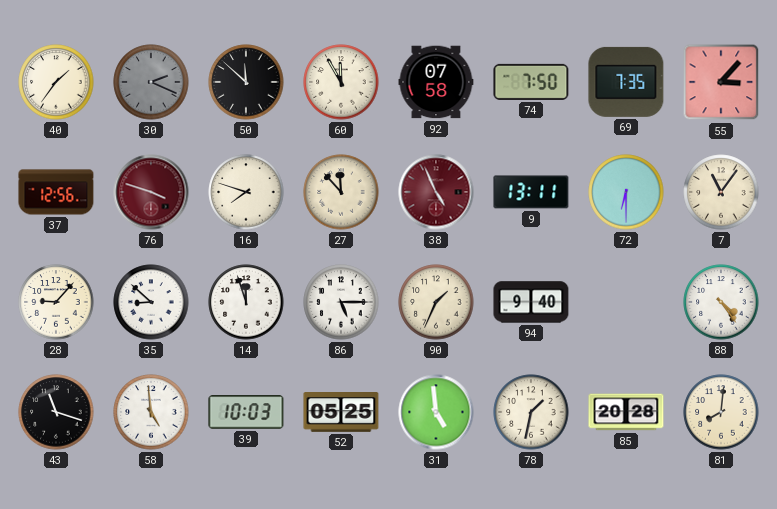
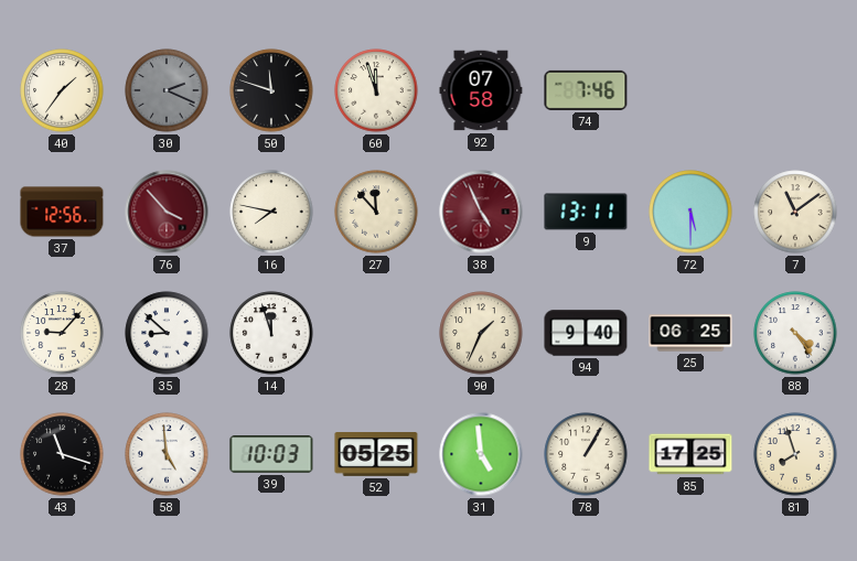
50: 11:52 -> 11:48
60: 11:55 -> 11:57
74: 7:50 -> 7:46
69: 7:35 -> none
55: 3:07 -> none
76: 3:48 -> 3:53
16: 7:48 -> 7:47
72: 6:30 -> 5:30
7: 11:06 -> 11:09
86: 5:15 -> none
25: none -> 06:25
78: 1:32 -> 1:05
85: 20:28 -> 17:25
81: 8:01 -> 7:57
